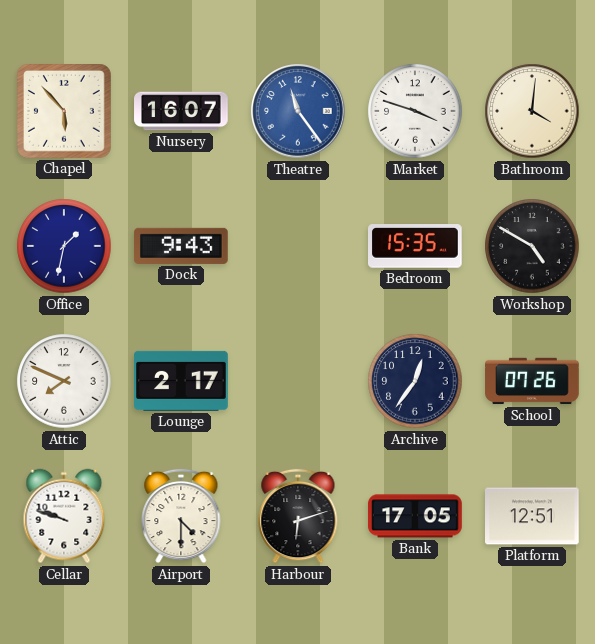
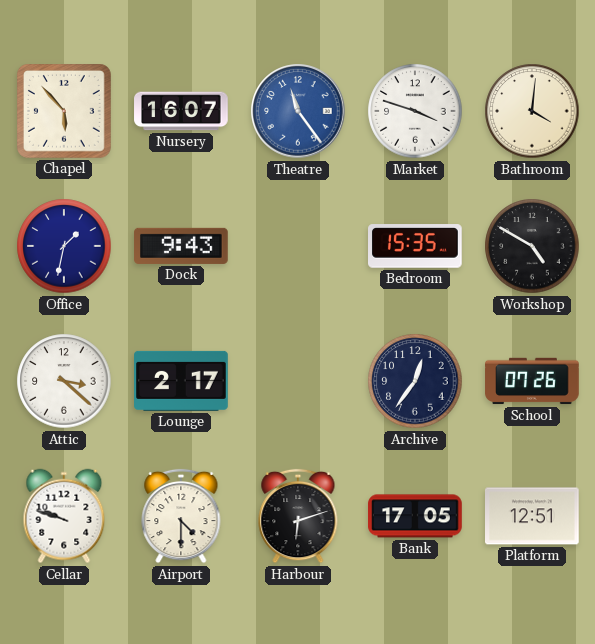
Attic: 7:49 -> 3:22
